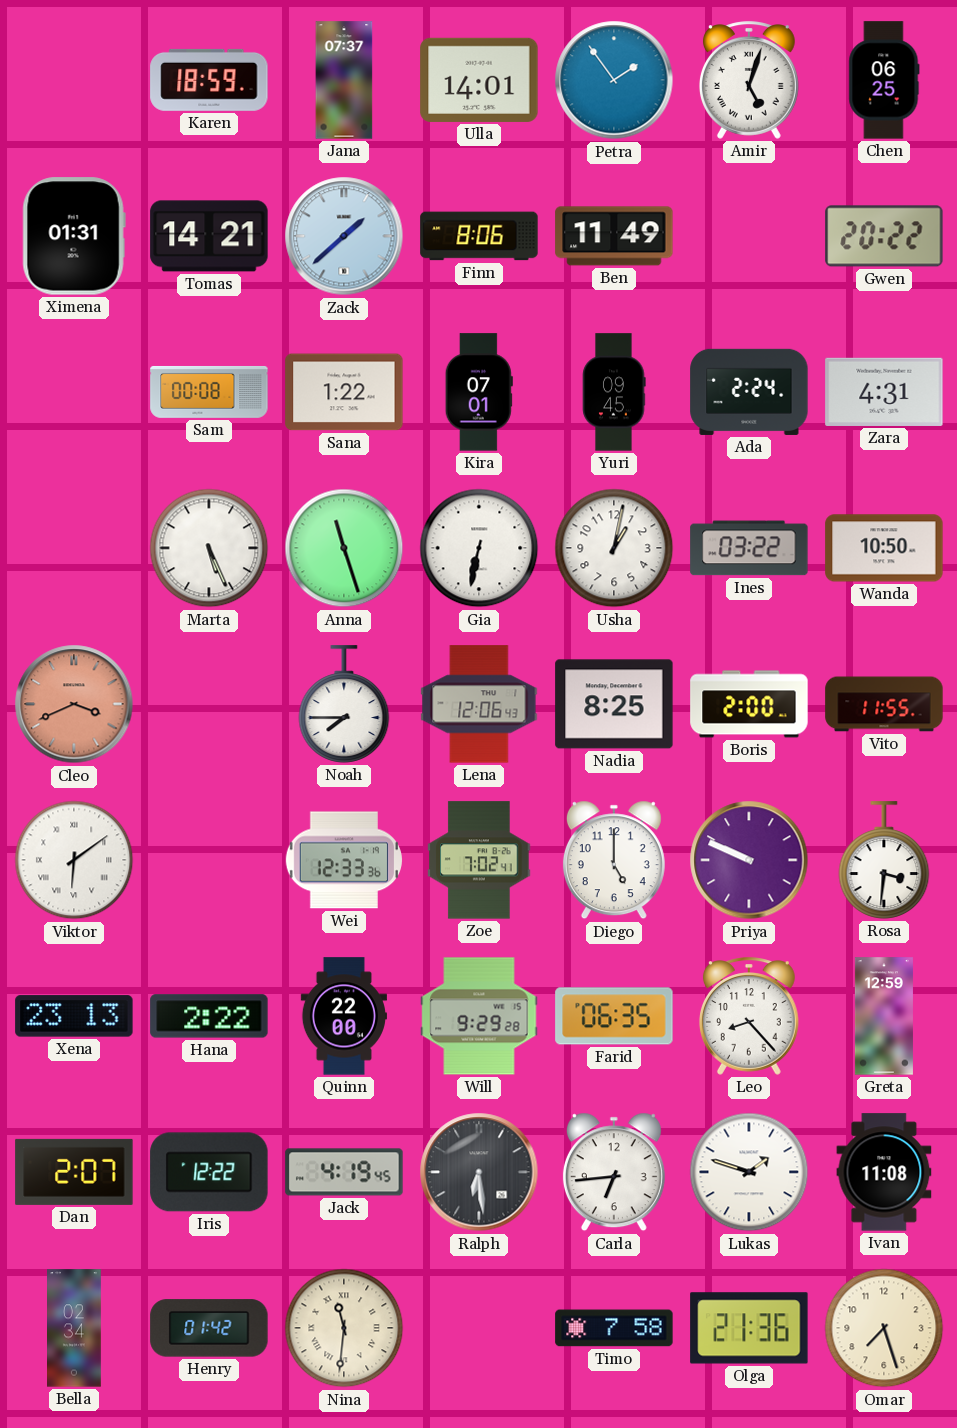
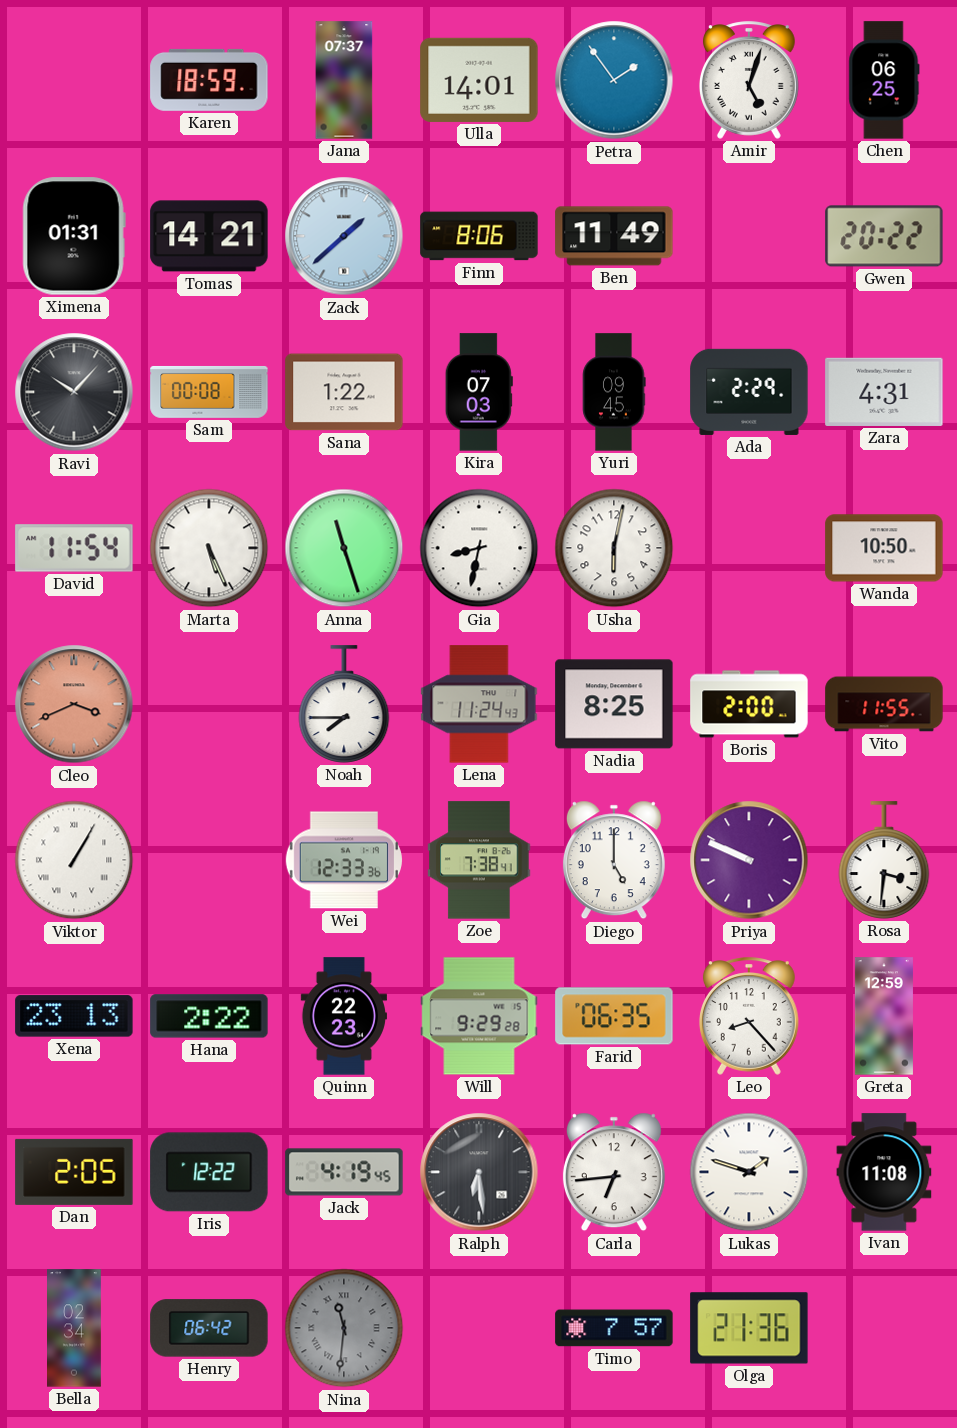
Ravi: none -> 10:07
Kira: 07:01 -> 07:03
Ada: 2:24 -> 2:29
David: none -> 11:54
Gia: 6:32 -> 8:32
Usha: 1:02 -> 6:02
Ines: 03:22 -> none
Lena: 12:06 -> 11:24
Viktor: 6:09 -> 1:05
Zoe: 7:02 -> 7:38
Quinn: 22:00 -> 22:23
Dan: 2:07 -> 2:05
Henry: 01:42 -> 06:42
Nina dial: cream -> grey
Timo: 7:58 -> 7:57
Omar: 7:27 -> none
